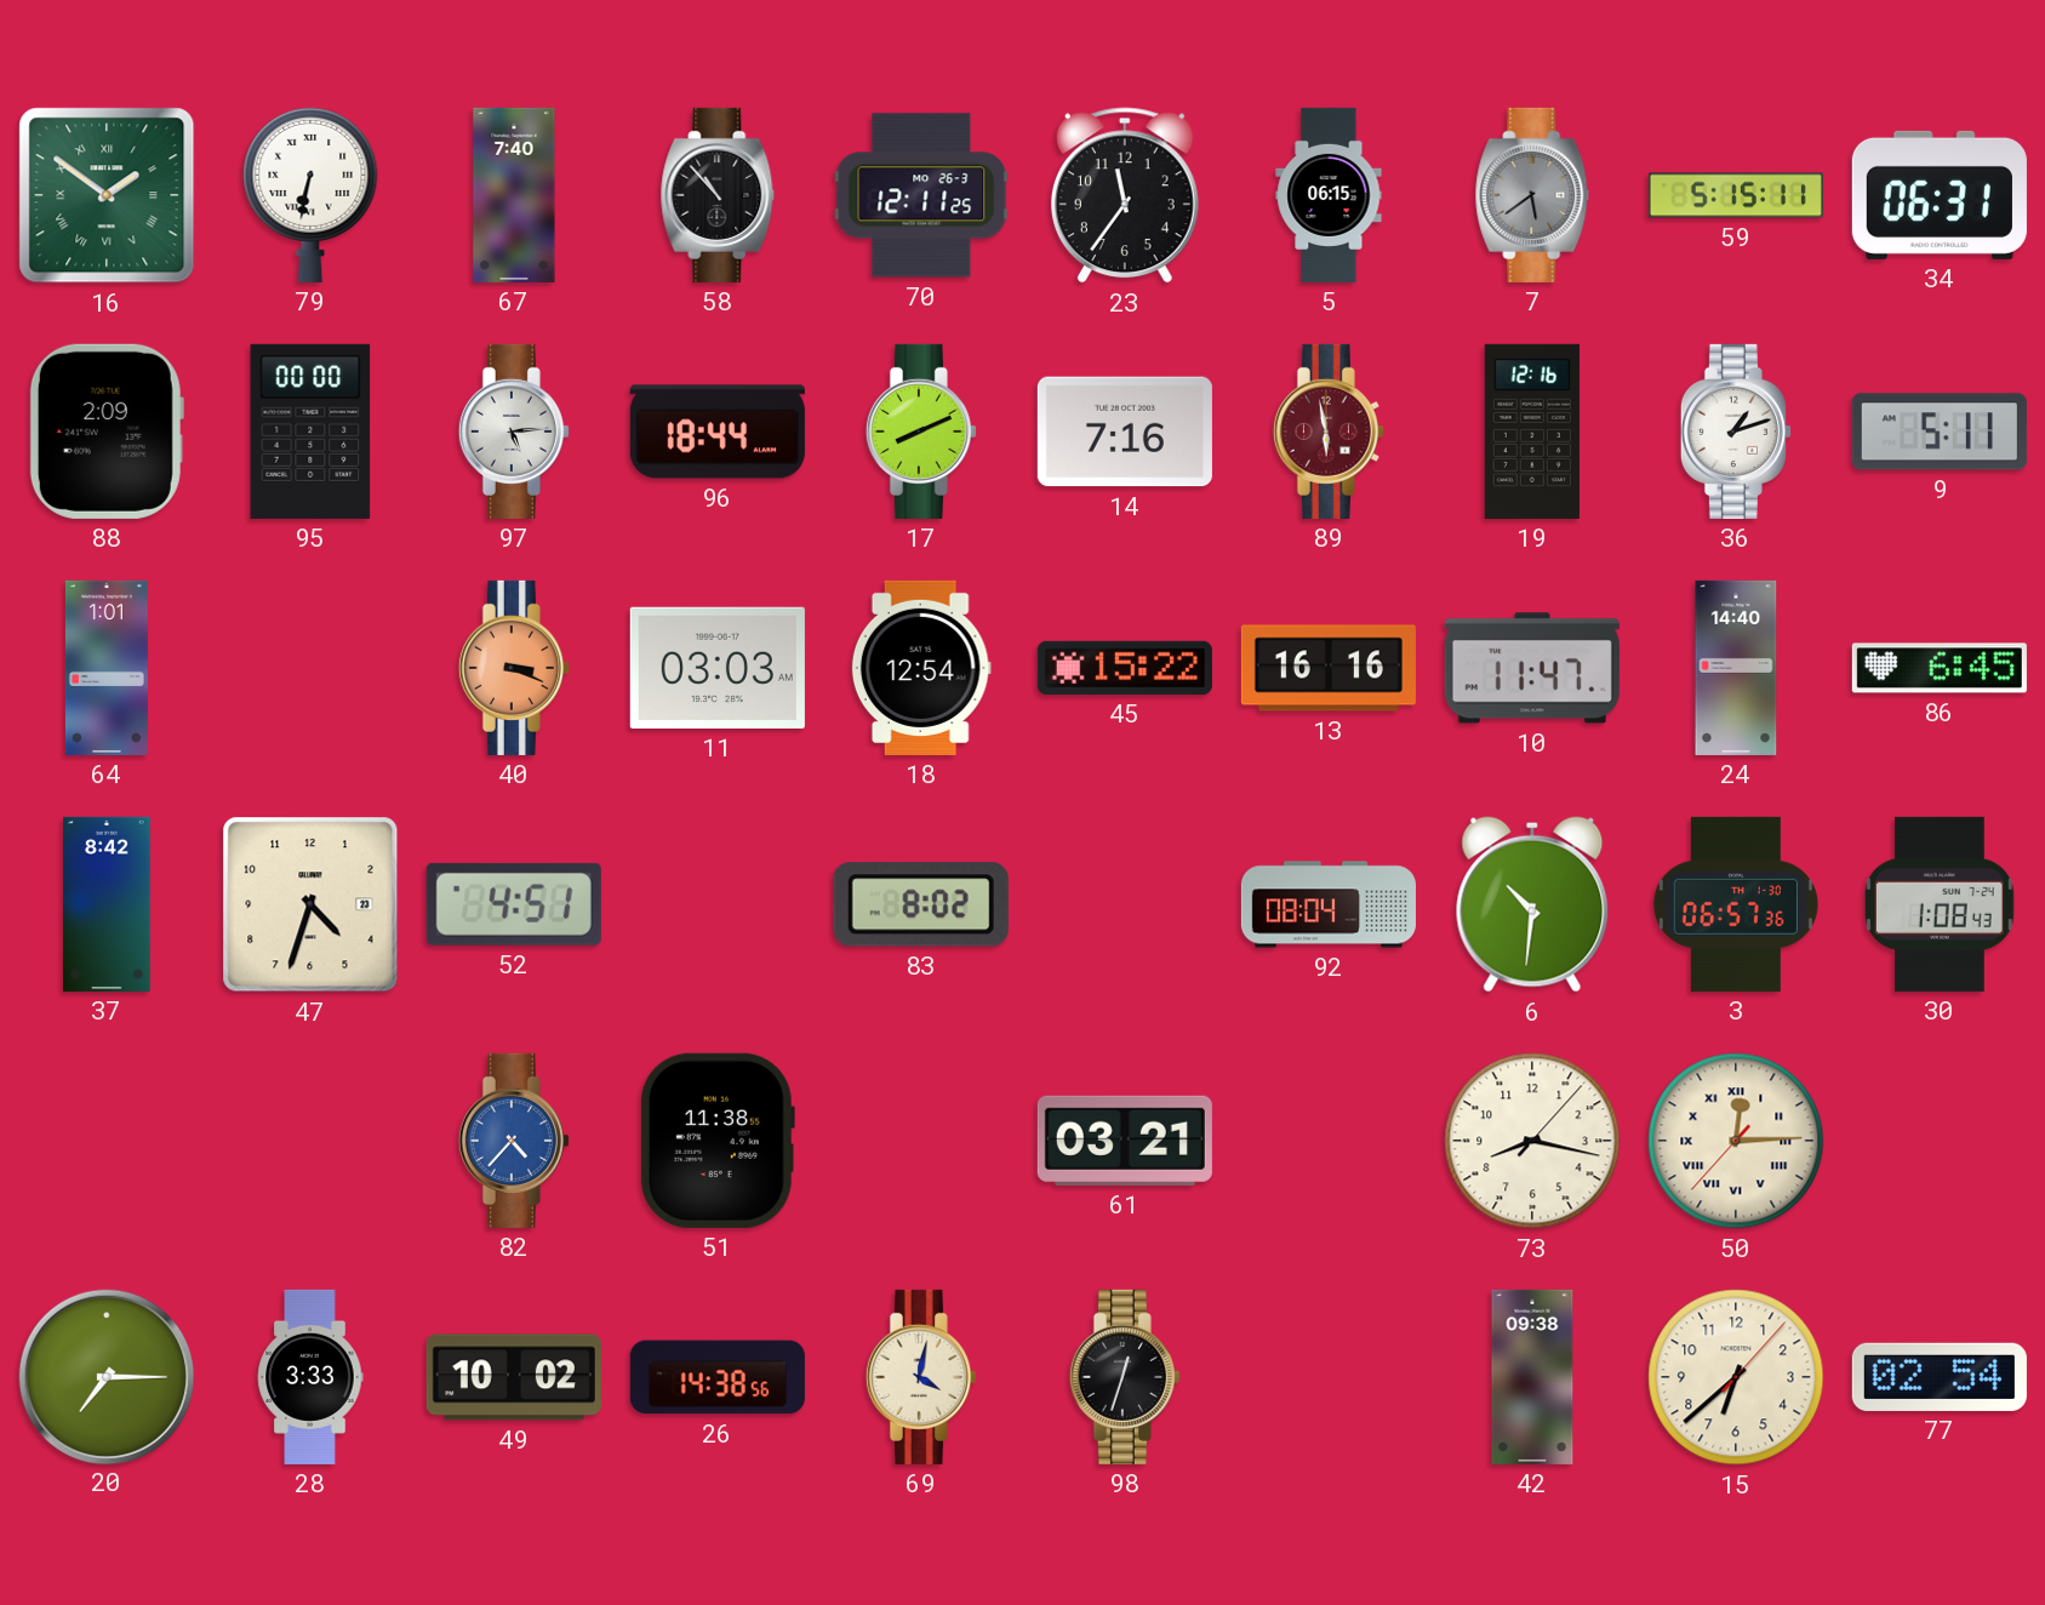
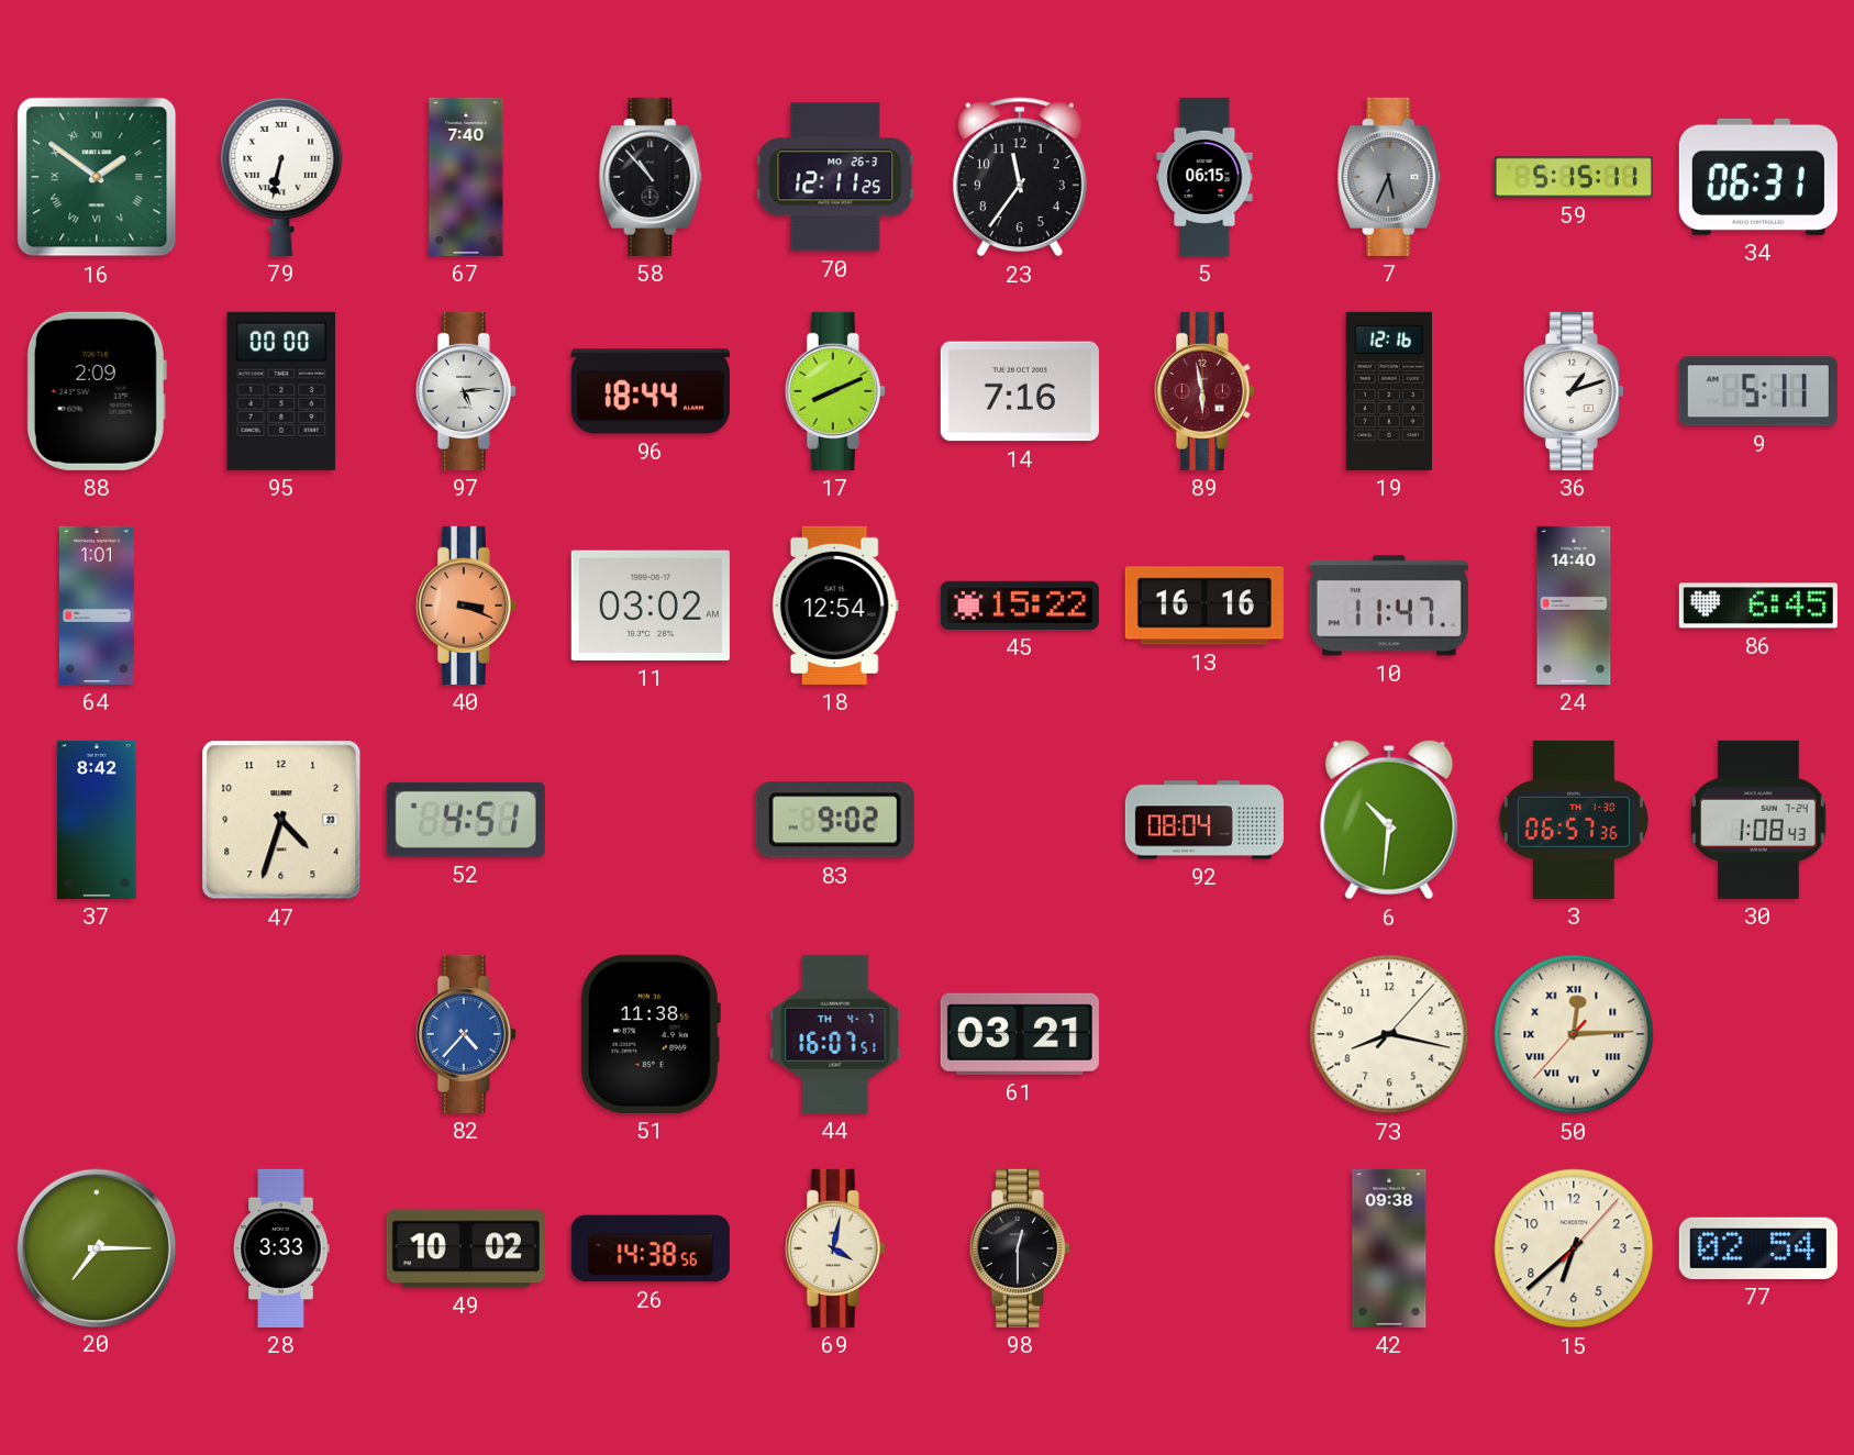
7: 5:39 -> 5:34
11: 03:03 -> 03:02
83: 8:02 -> 9:02
44: none -> 16:07
98: 12:33 -> 12:30
